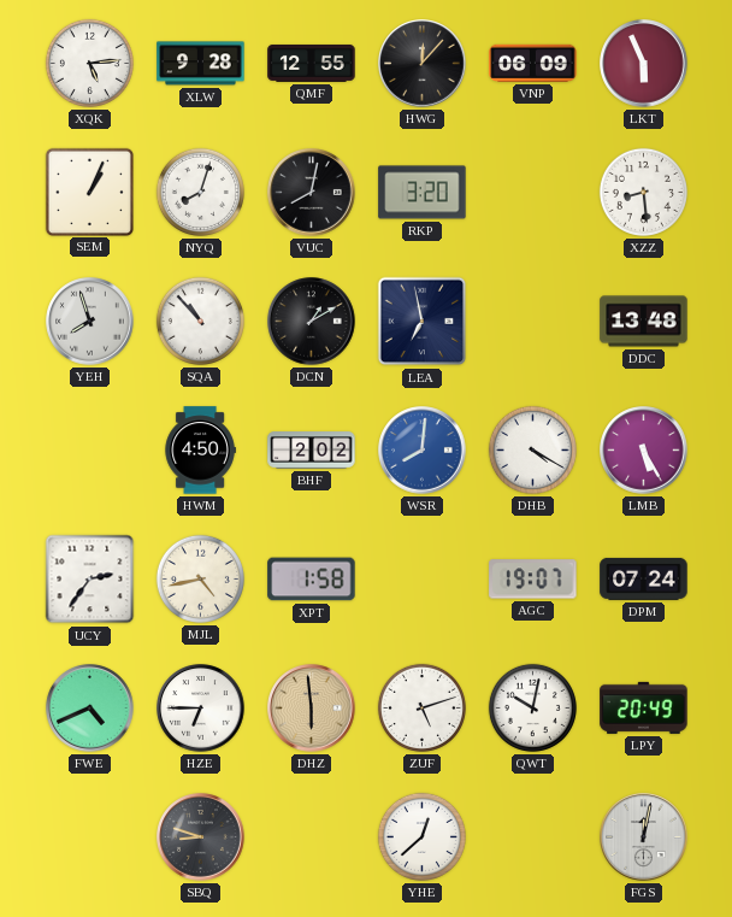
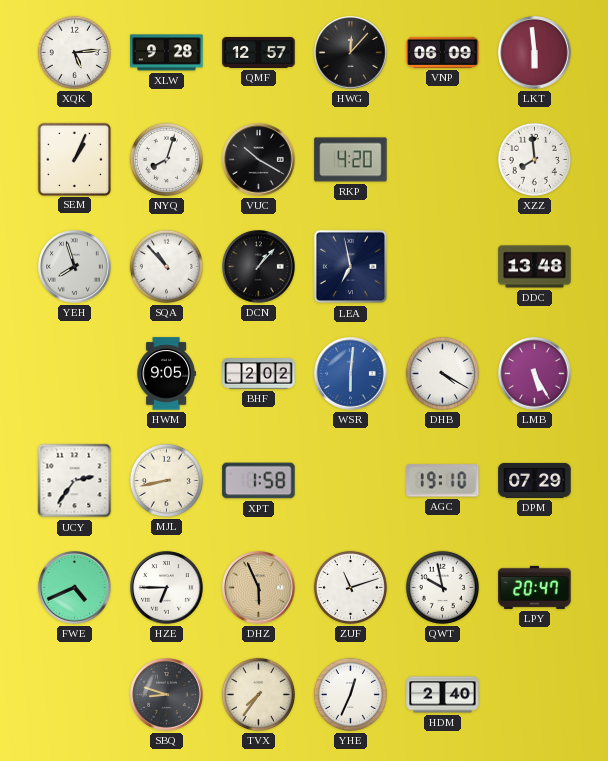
QMF: 12:55 -> 12:57
LKT: 5:56 -> 5:59
VUC: 8:02 -> 10:20
RKP: 3:20 -> 4:20
XZZ: 8:29 -> 7:59
DCN: 1:10 -> 1:07
HWM: 4:50 -> 9:05
WSR: 8:01 -> 6:01
MJL: 4:43 -> 8:43
AGC: 19:07 -> 19:10
DPM: 07:24 -> 07:29
DHZ: 5:59 -> 5:56
ZUF: 5:12 -> 11:12
QWT: 10:02 -> 9:58
LPY: 20:49 -> 20:47
TVX: none -> 7:36
YHE: 12:38 -> 12:34
HDM: none -> 2:40
FGS: 12:02 -> none
